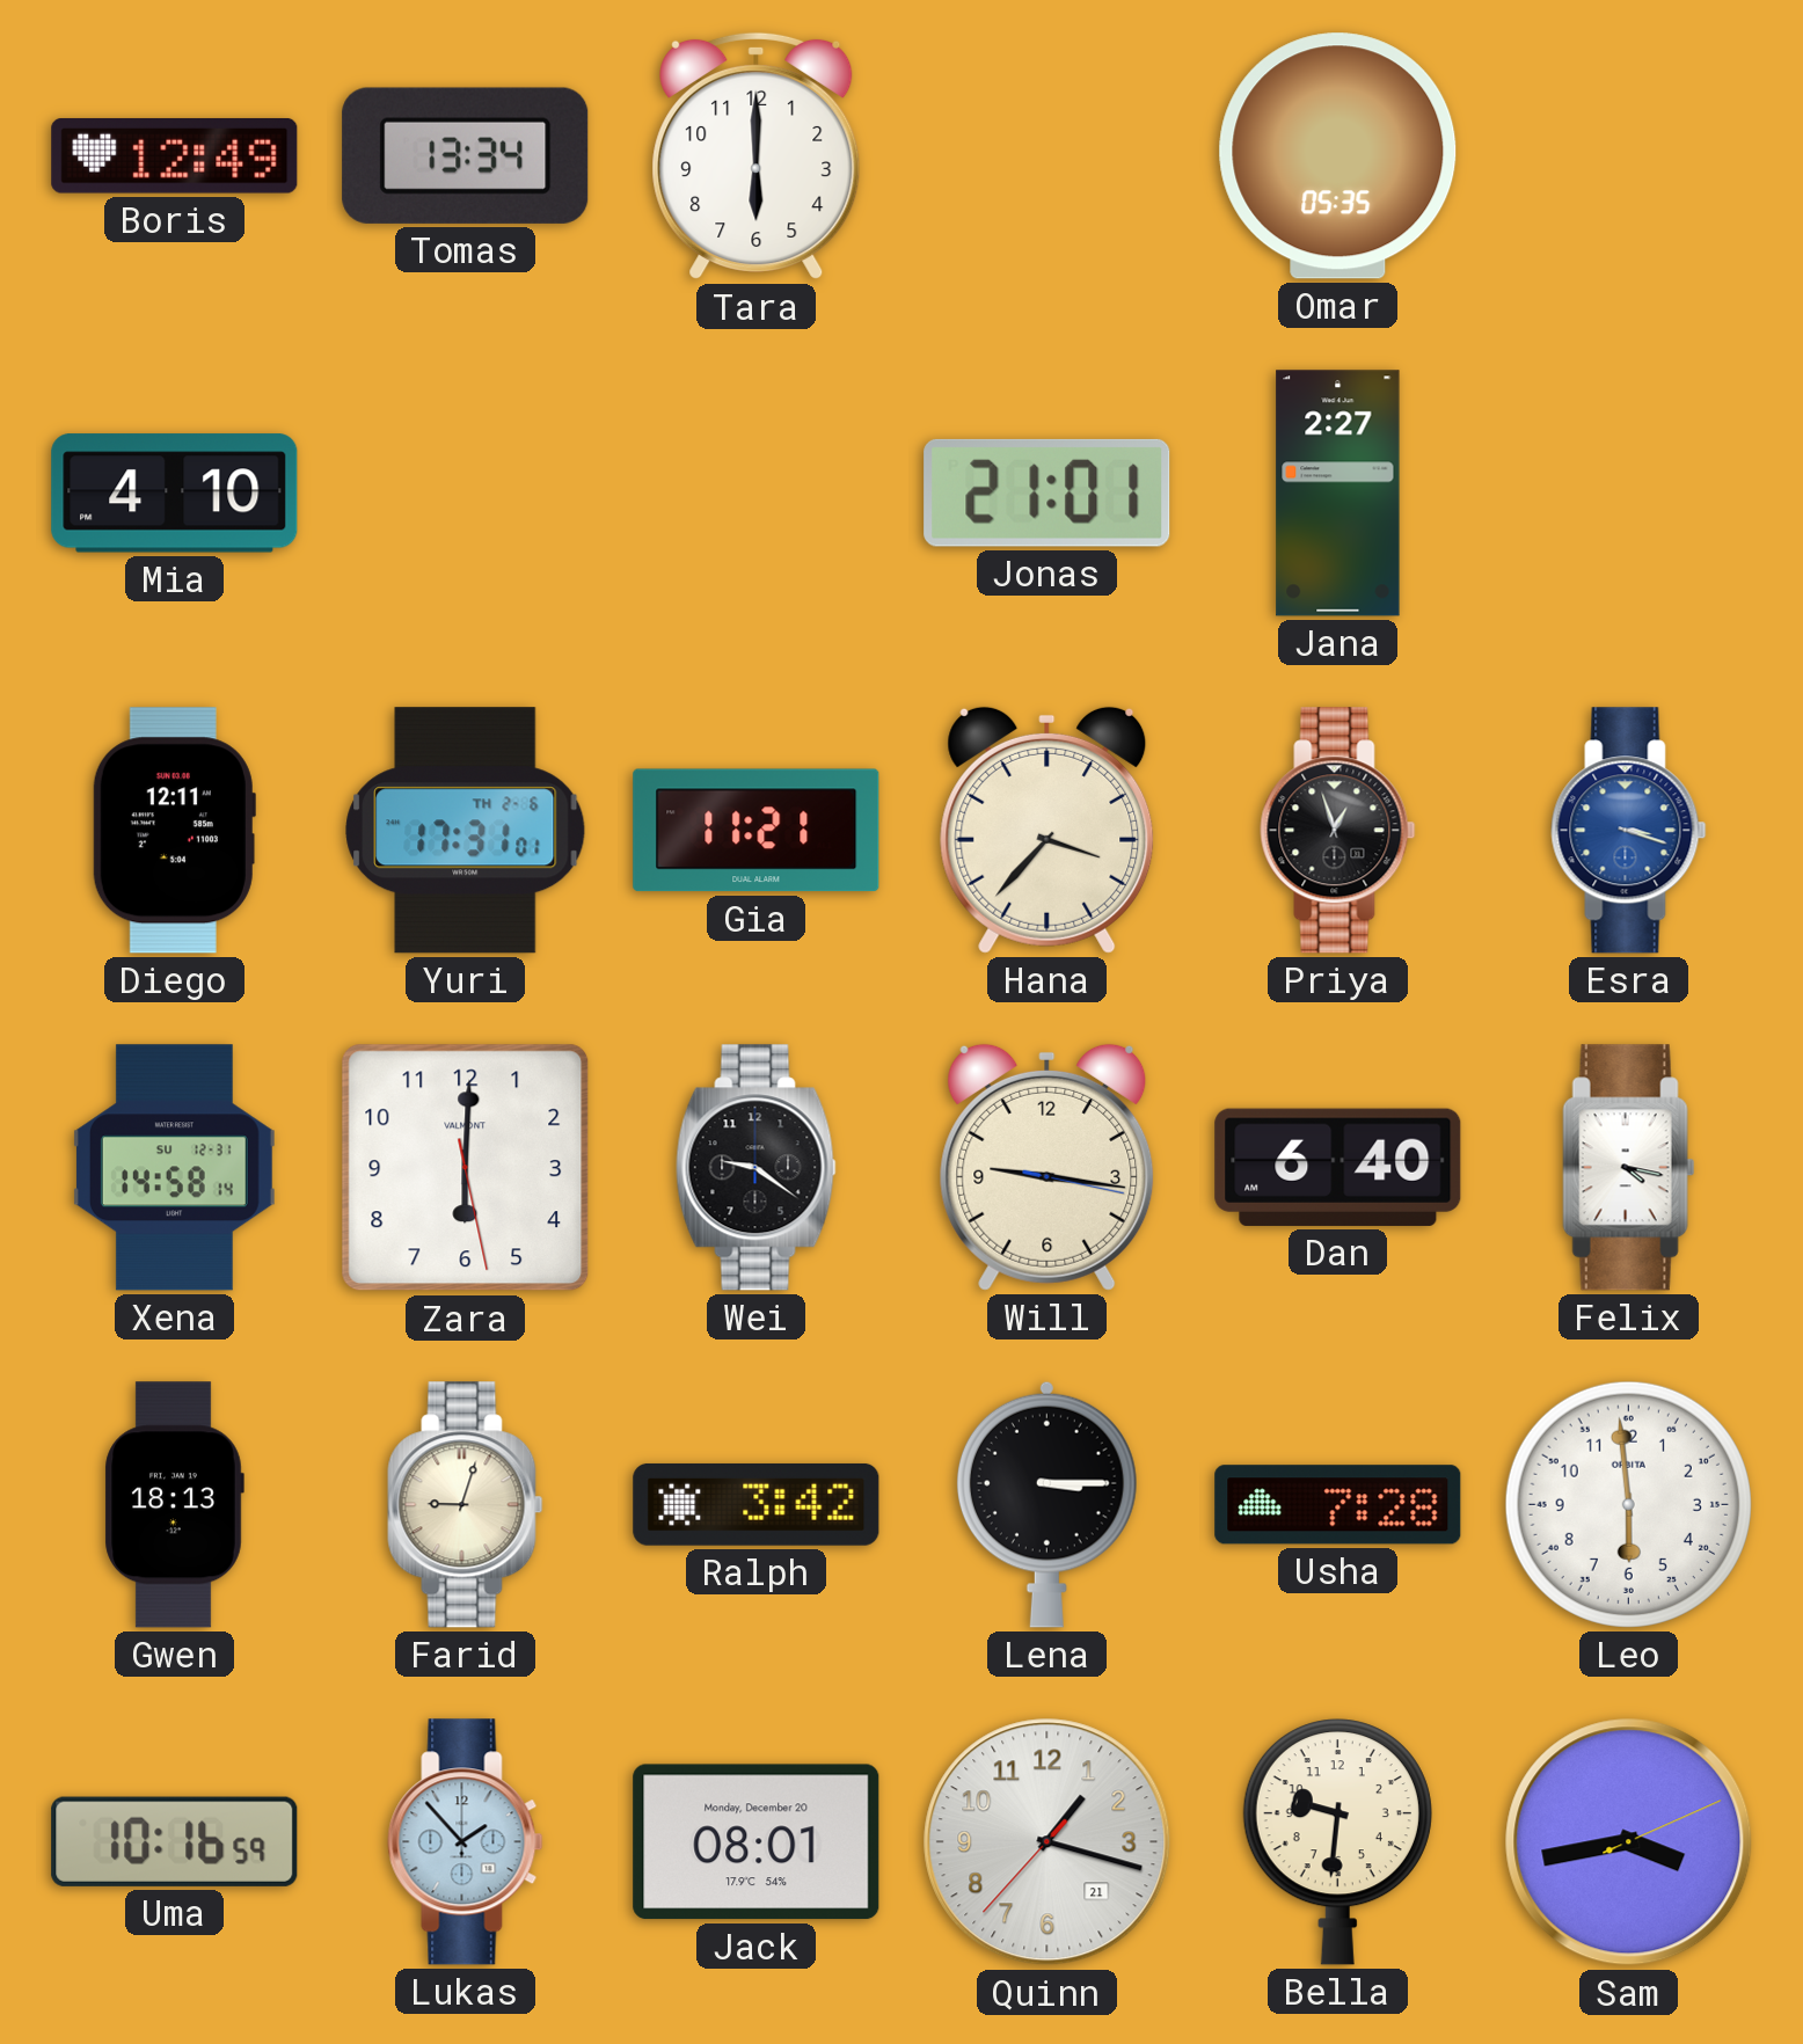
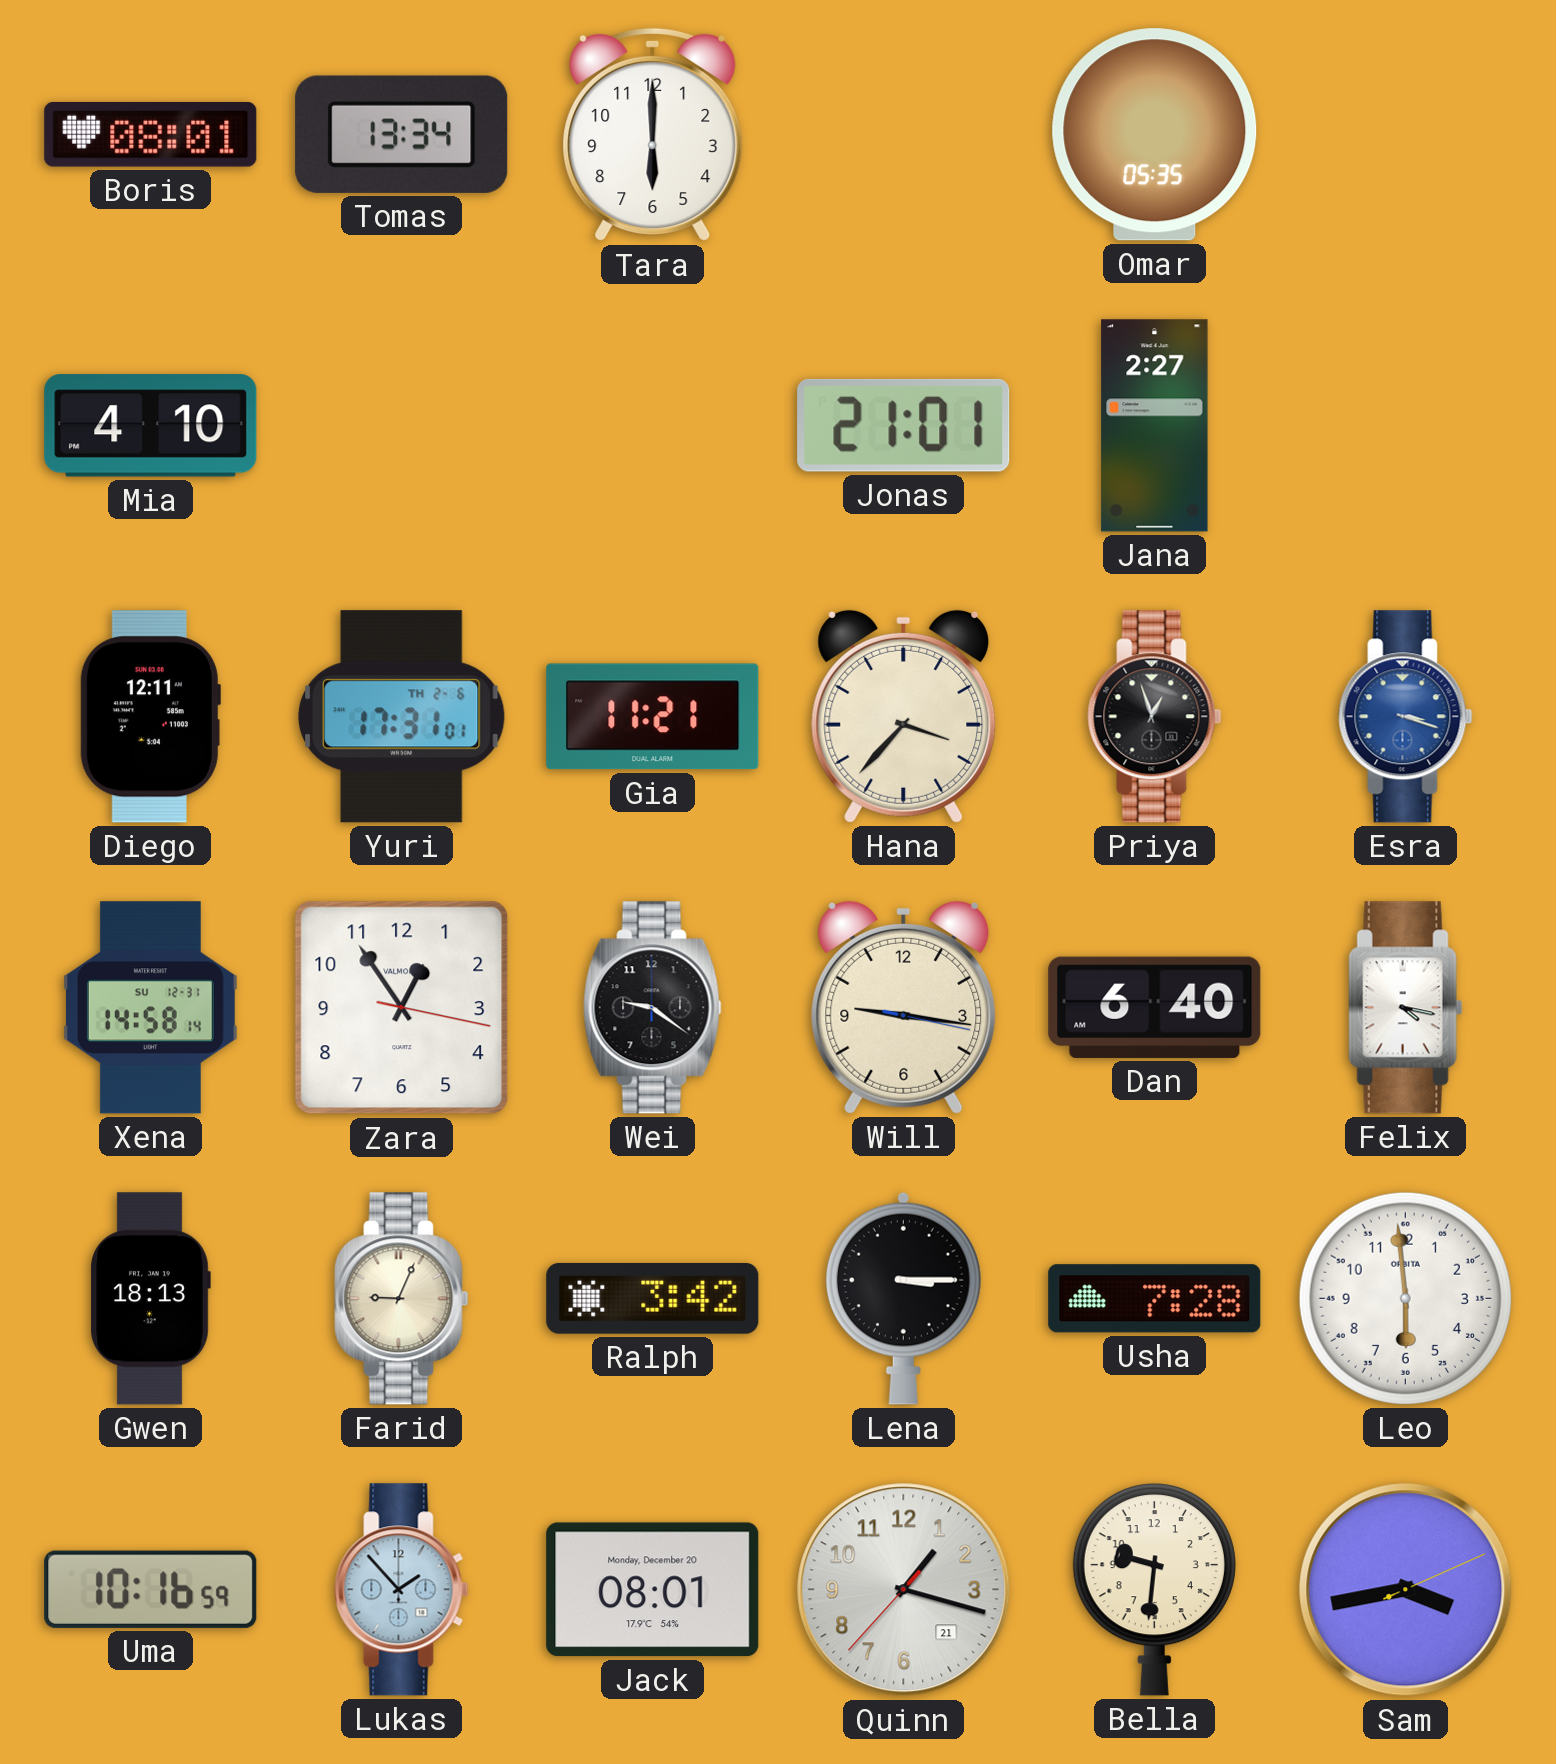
Boris: 12:49 -> 08:01
Zara: 6:00 -> 12:54
Farid: 9:03 -> 9:04
